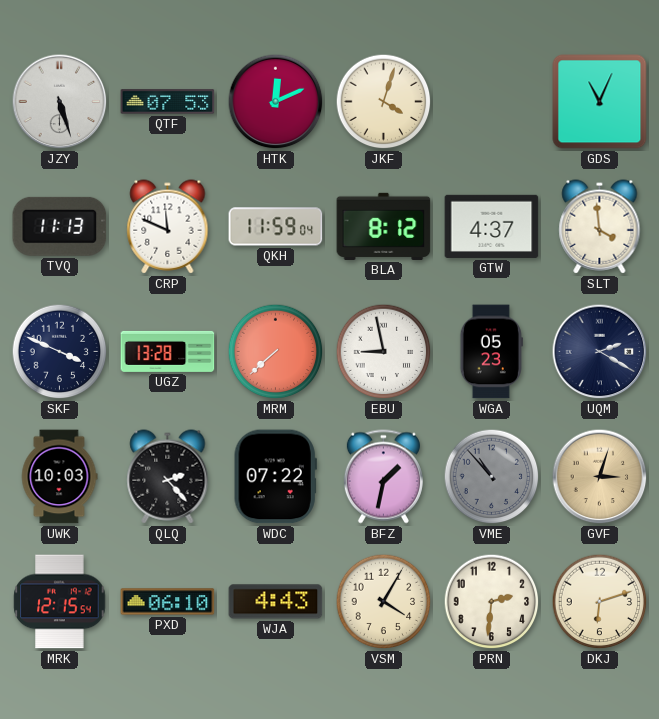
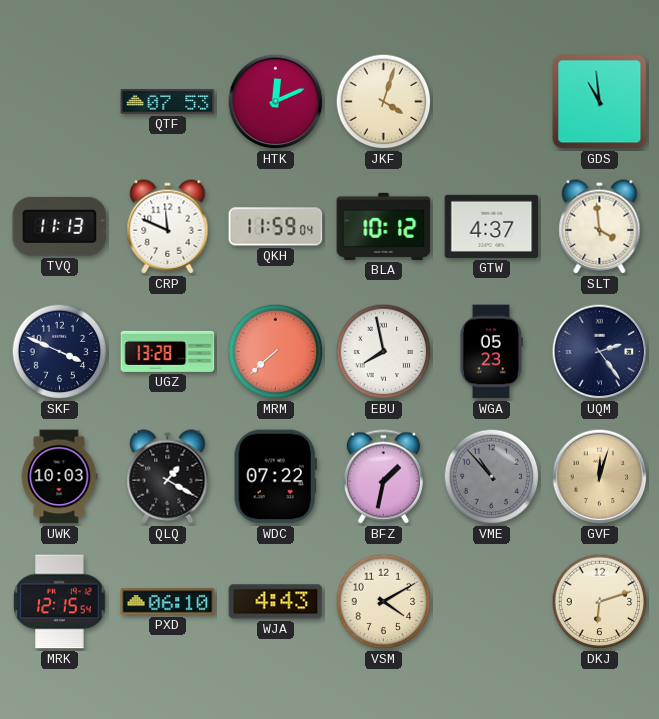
JZY: 5:27 -> none
GDS: 11:04 -> 10:59
BLA: 8:12 -> 10:12
EBU: 8:58 -> 7:58
UQM: 2:20 -> 2:24
QLQ: 2:23 -> 1:20
GVF: 3:03 -> 12:03
VSM: 4:05 -> 4:10
PRN: 2:31 -> none
